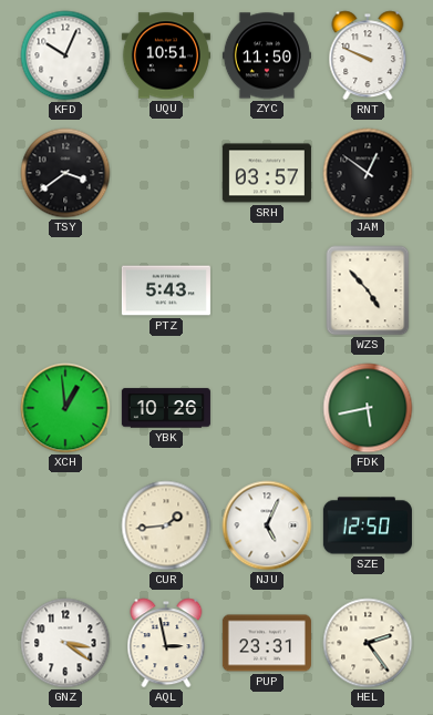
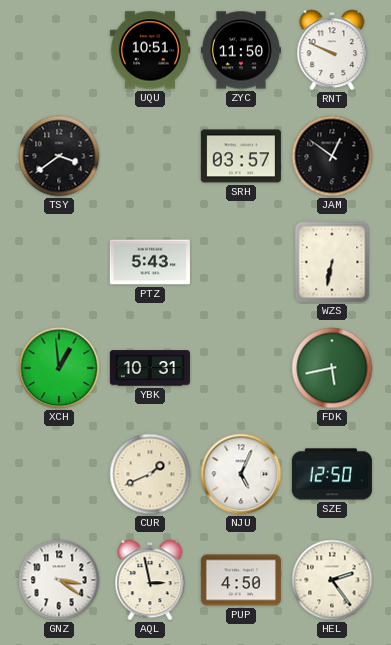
KFD: 10:04 -> none
WZS: 4:53 -> 6:32
YBK: 10:26 -> 10:31
CUR: 1:44 -> 1:41
PUP: 23:31 -> 4:50
